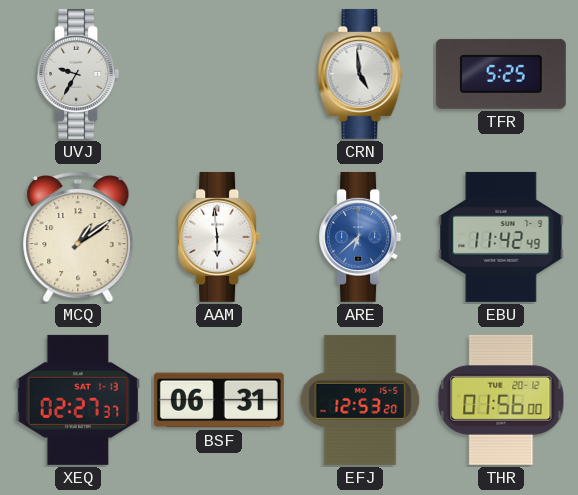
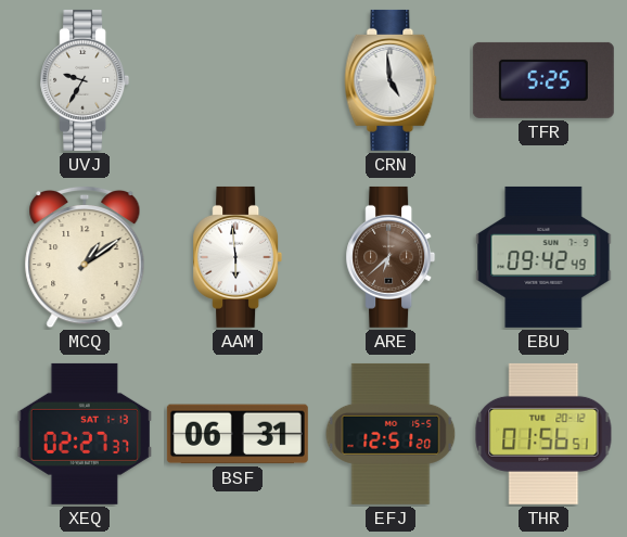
ARE dial: blue -> brown
EBU: 11:42 -> 09:42
EFJ: 12:53 -> 12:51
THR: 01:56:00 -> 01:56:51
